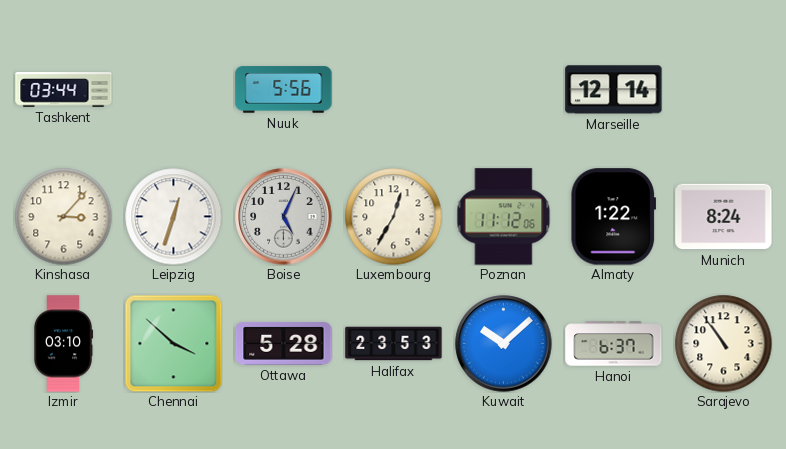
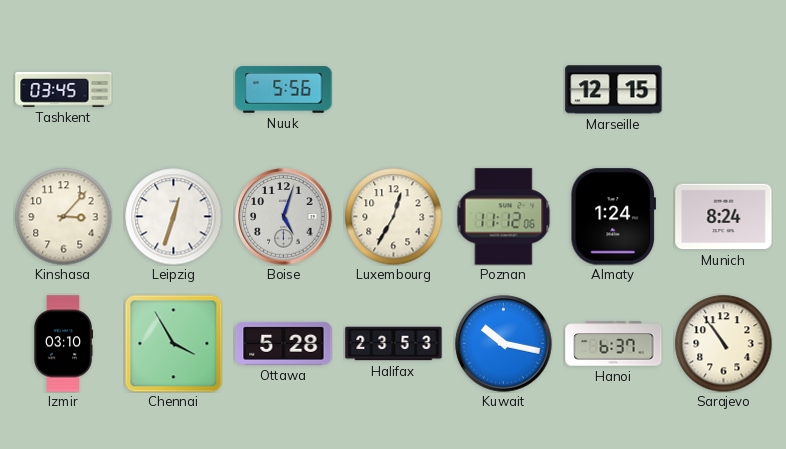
Tashkent: 03:44 -> 03:45
Marseille: 12:14 -> 12:15
Boise: 5:04 -> 5:03
Almaty: 1:22 -> 1:24
Chennai: 3:52 -> 3:55
Kuwait: 10:08 -> 10:17
